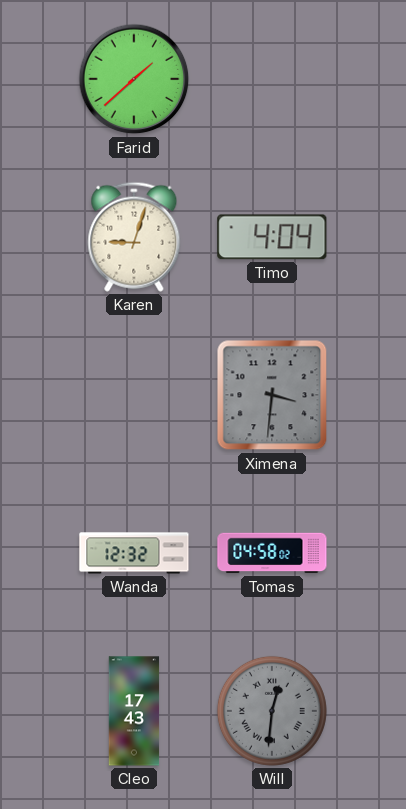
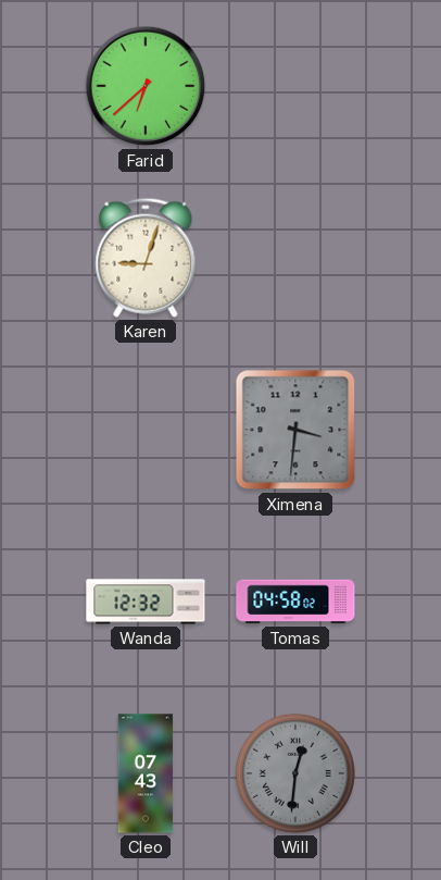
Farid: 1:38 -> 6:38
Timo: 4:04 -> none
Cleo: 17:43 -> 07:43
